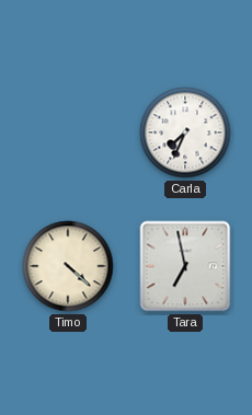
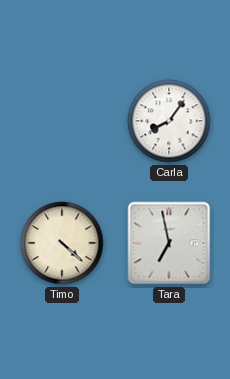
Carla: 7:34 -> 8:06
